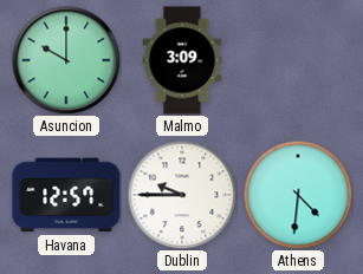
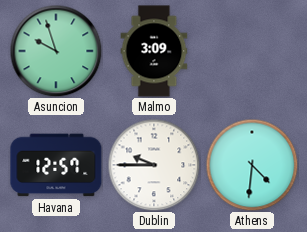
Asuncion: 10:00 -> 9:57
